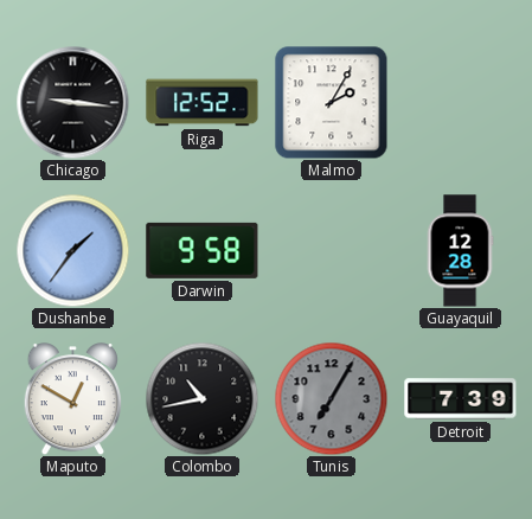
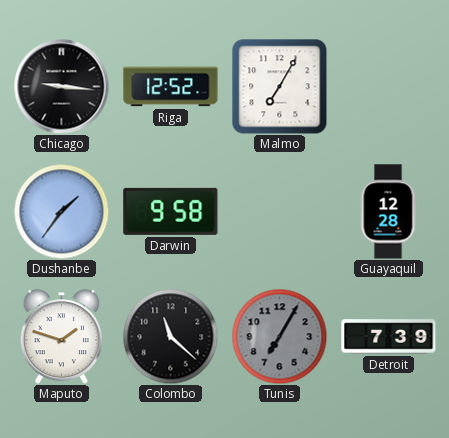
Malmo: 2:05 -> 7:05
Maputo: 12:50 -> 1:48
Colombo: 10:43 -> 11:22
